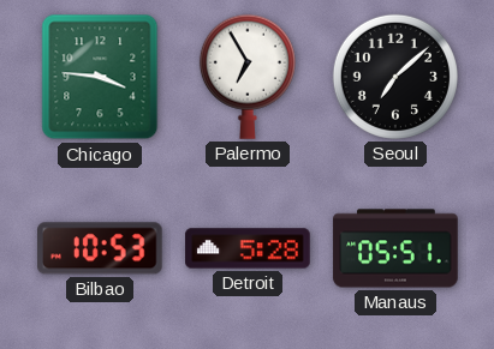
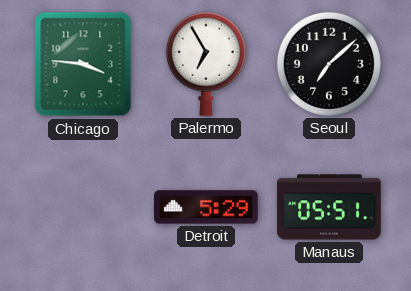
Bilbao: 10:53 -> none
Detroit: 5:28 -> 5:29
